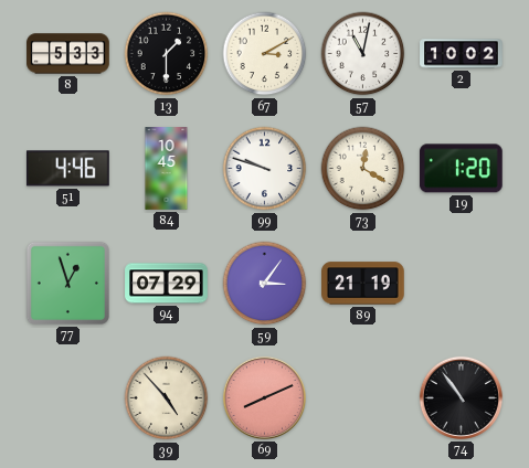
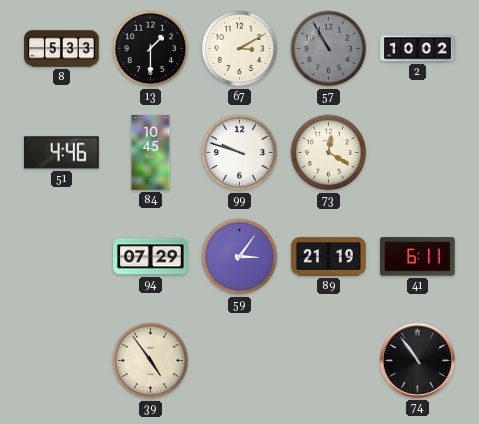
57: 11:02 -> 10:55
57 dial: white -> grey
19: 1:20 -> none
77: 12:57 -> none
41: none -> 6:11
39: 4:53 -> 4:54
69: 8:11 -> none
